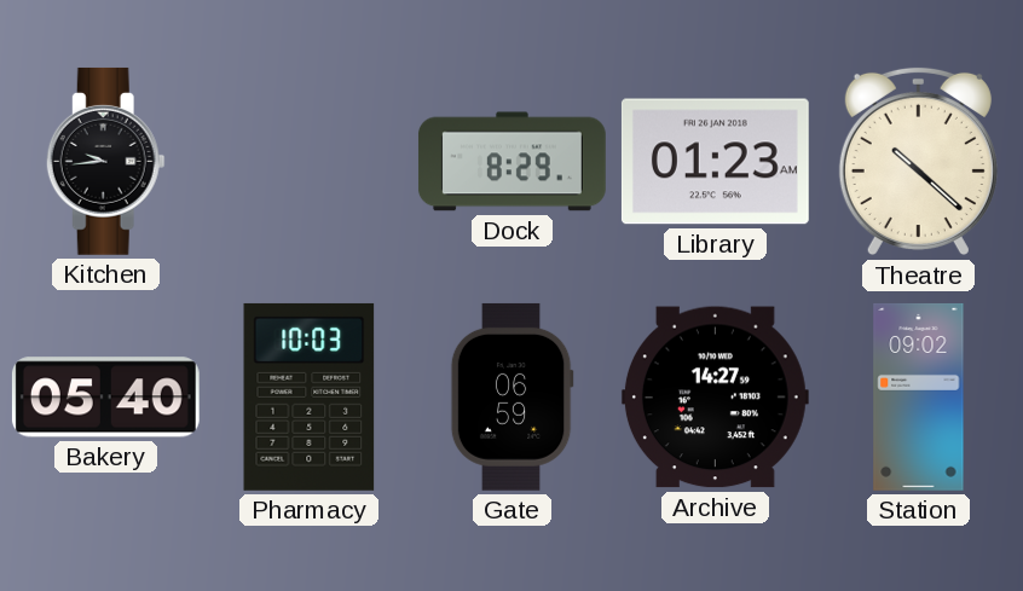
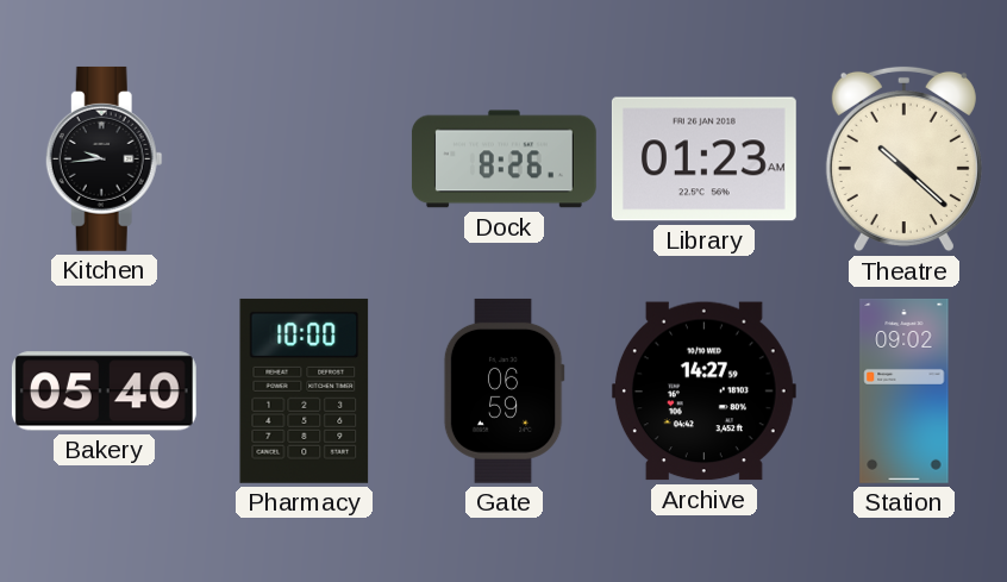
Dock: 8:29 -> 8:26
Pharmacy: 10:03 -> 10:00
